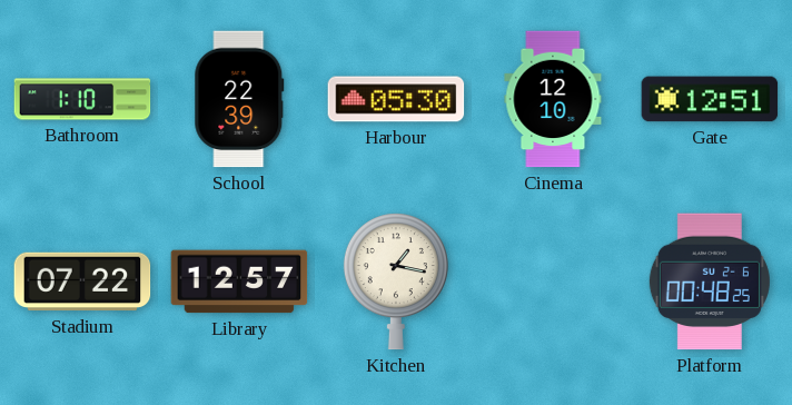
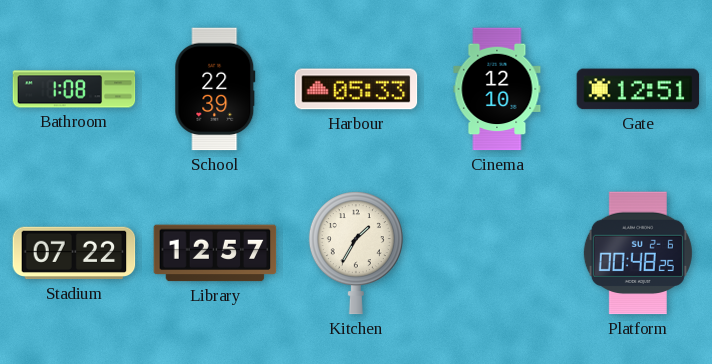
Bathroom: 1:10 -> 1:08
Harbour: 05:30 -> 05:33
Kitchen: 1:17 -> 1:35
